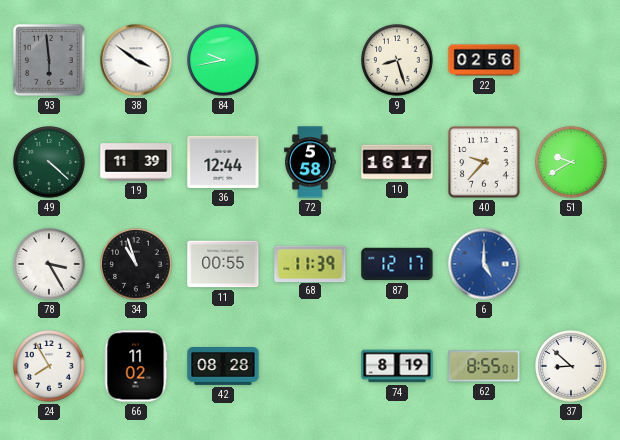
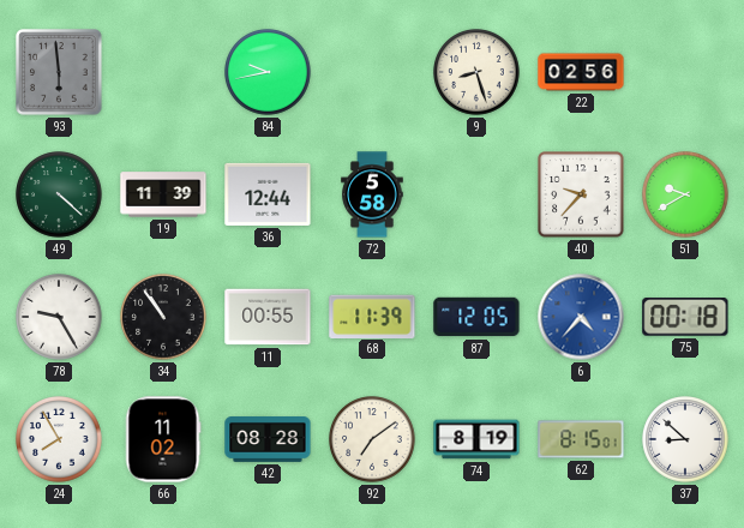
38: 3:51 -> none
10: 16:17 -> none
78: 3:25 -> 9:25
34: 10:57 -> 10:54
87: 12:17 -> 12:05
6: 5:00 -> 4:37
75: none -> 00:18
92: none -> 7:09
62: 8:55 -> 8:15
